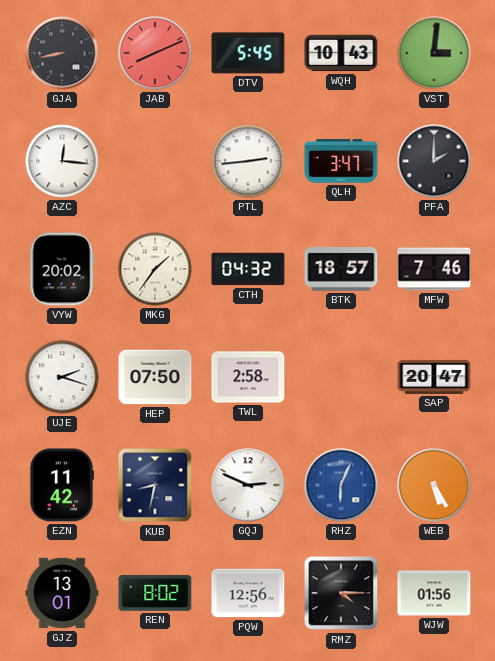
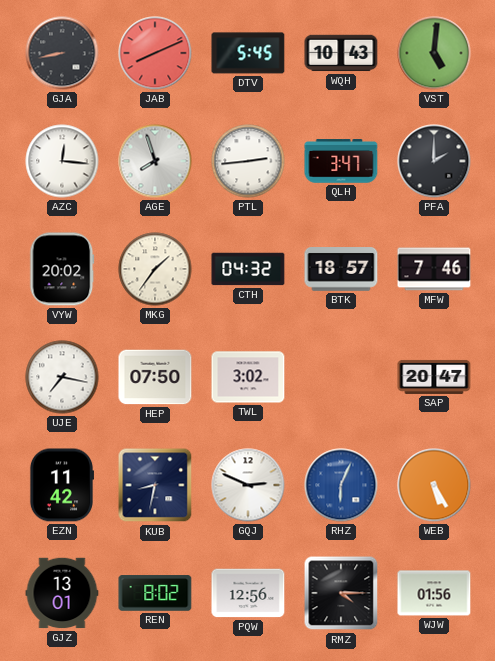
VST: 3:01 -> 5:01
AGE: none -> 7:57
UJE: 2:18 -> 7:17
TWL: 2:58 -> 3:02
